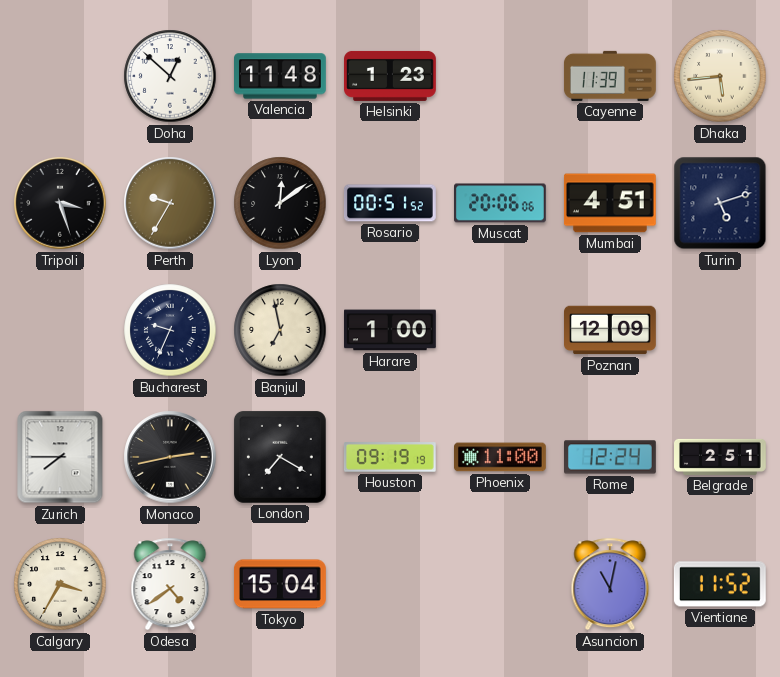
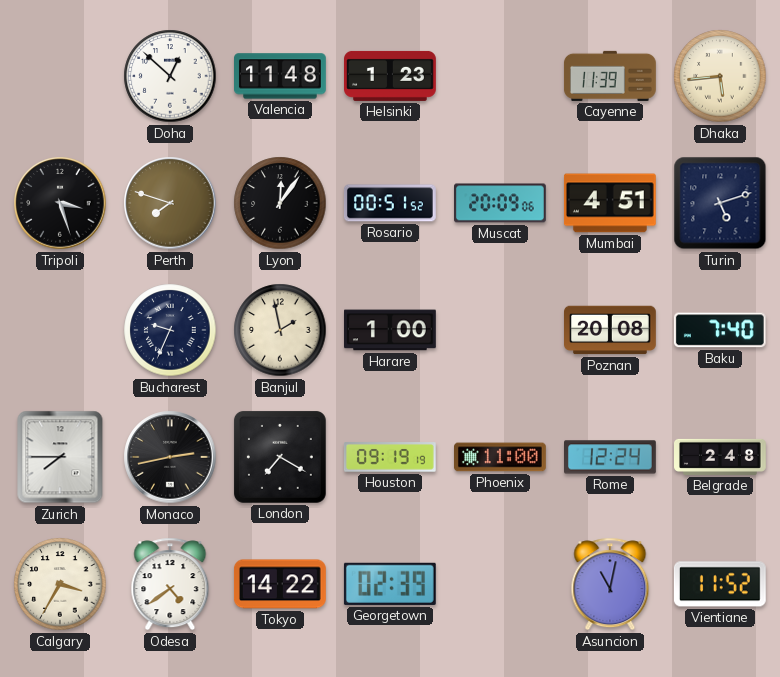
Perth: 9:35 -> 7:48
Lyon: 12:09 -> 12:06
Muscat: 20:06 -> 20:09
Banjul: 6:58 -> 1:58
Poznan: 12:09 -> 20:08
Baku: none -> 7:40
Belgrade: 2:51 -> 2:48
Tokyo: 15:04 -> 14:22
Georgetown: none -> 02:39
